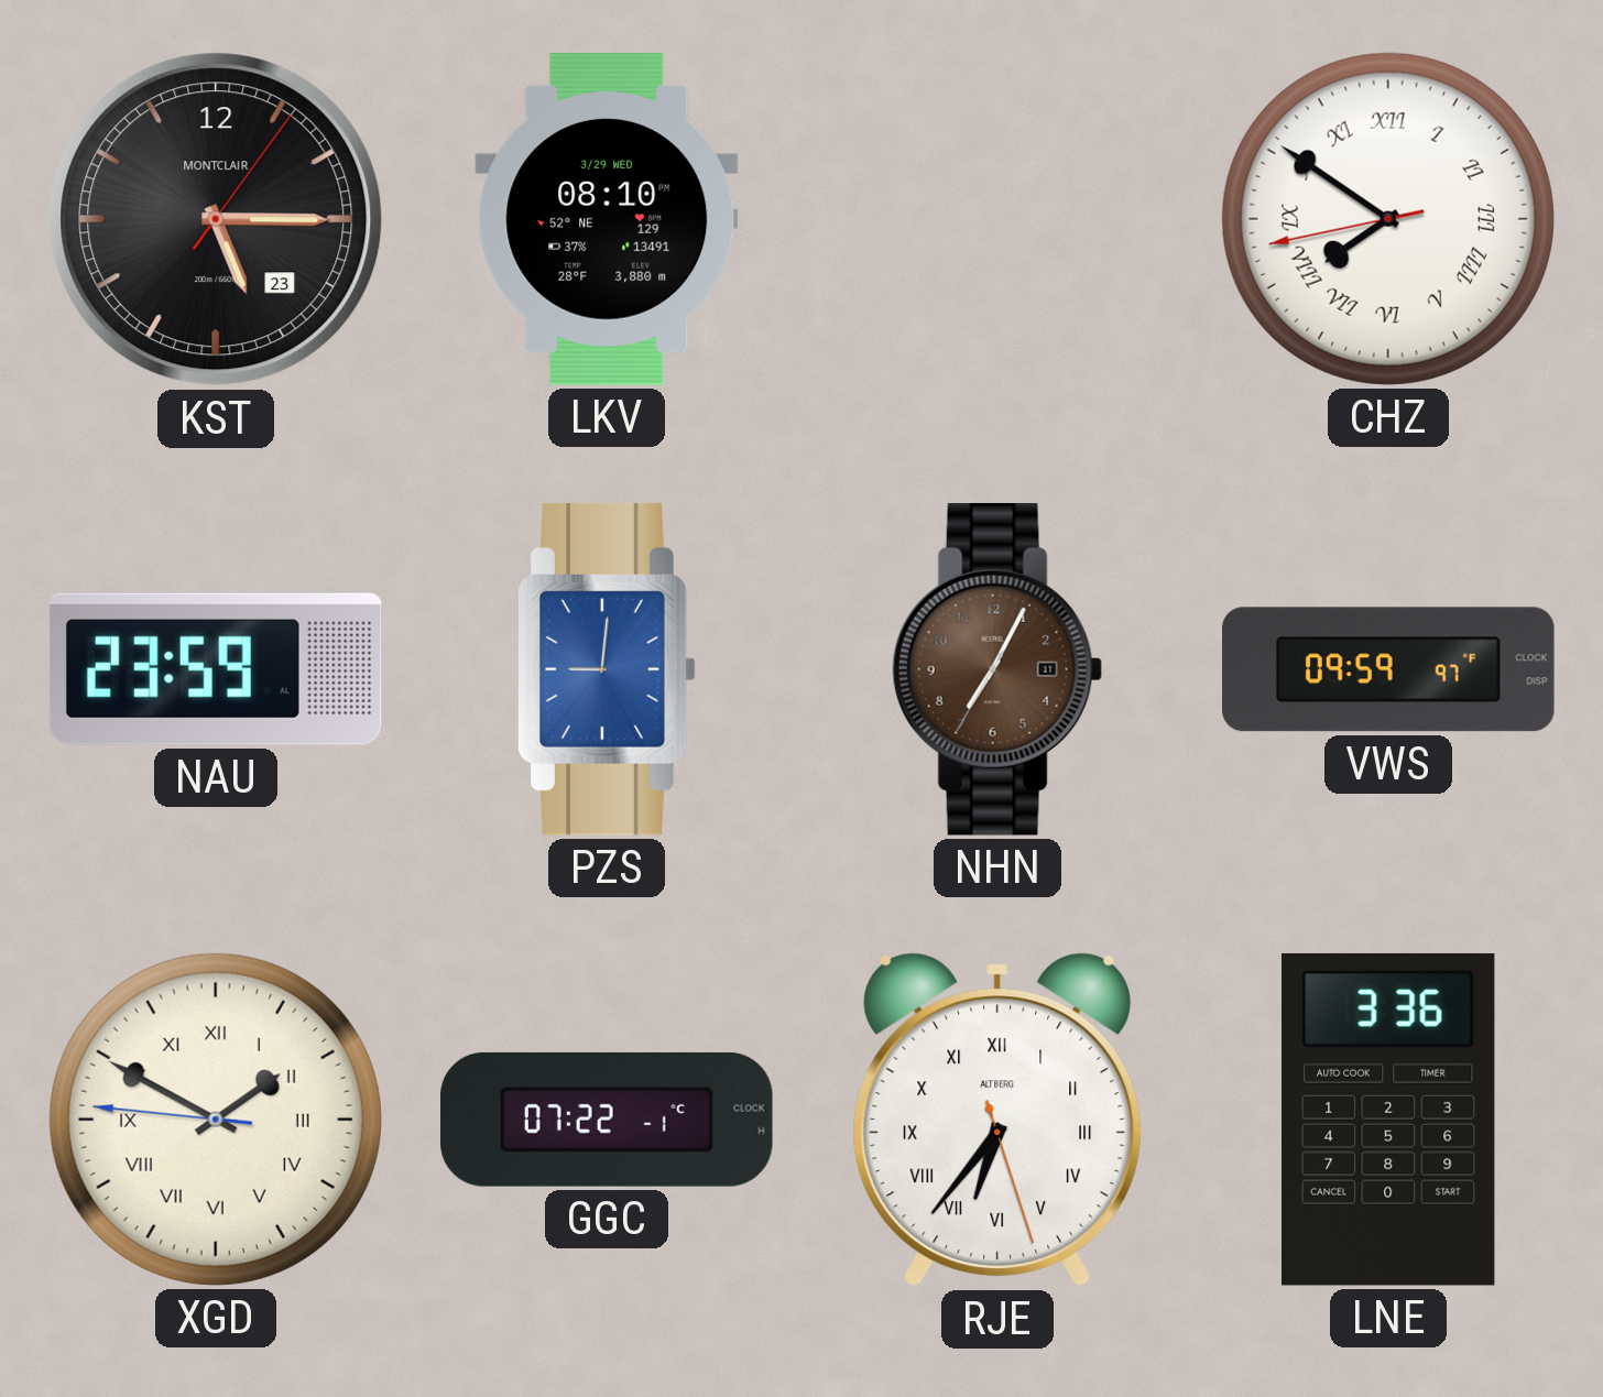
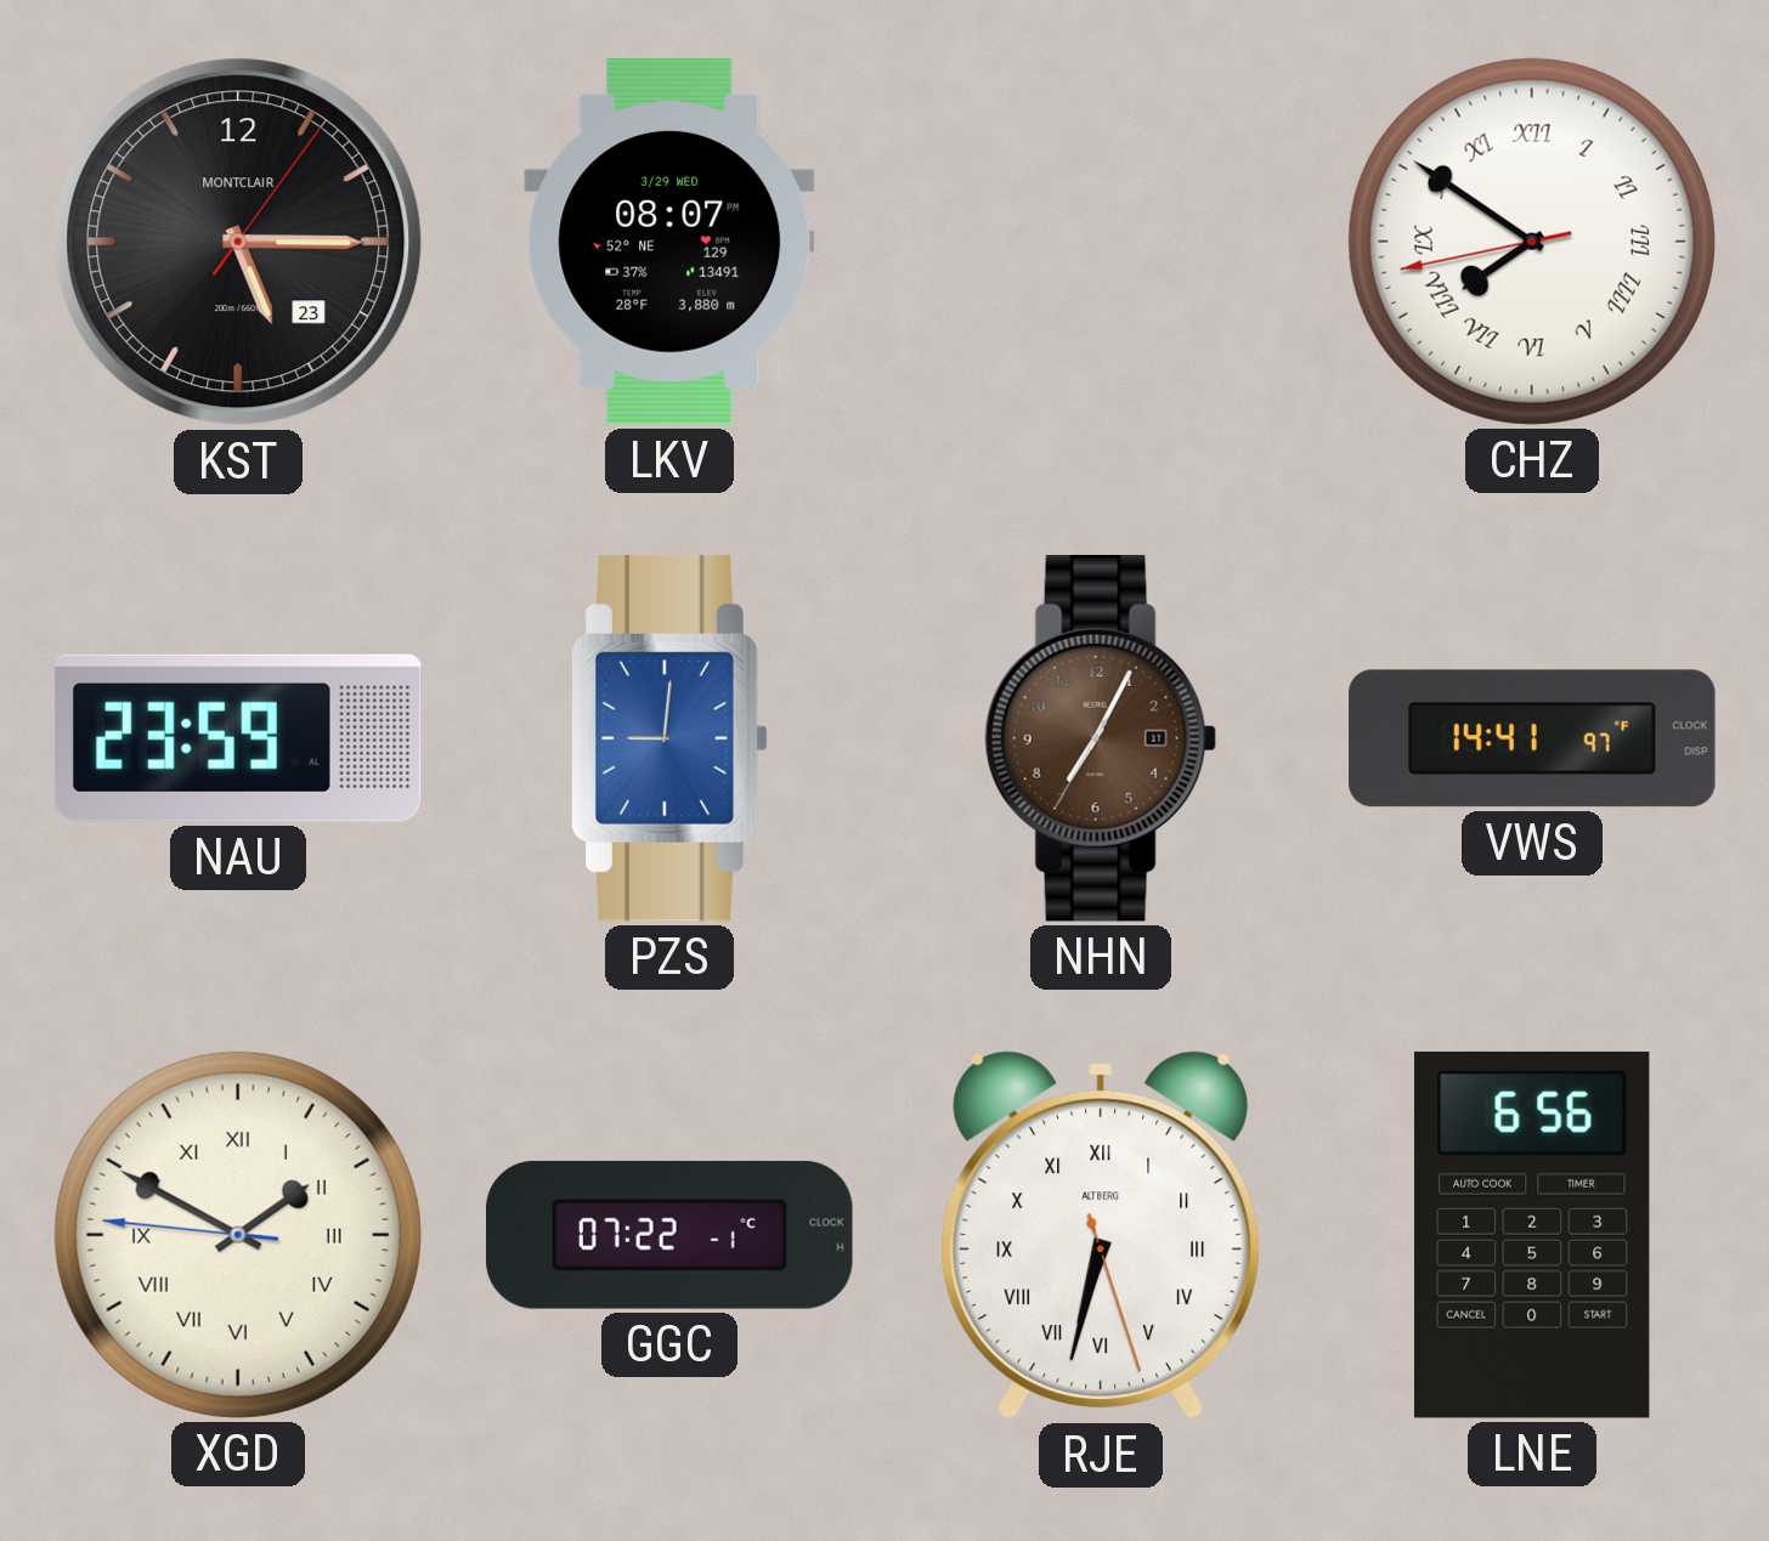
LKV: 08:10 -> 08:07
VWS: 09:59 -> 14:41
RJE: 6:36 -> 6:32
LNE: 3:36 -> 6:56
